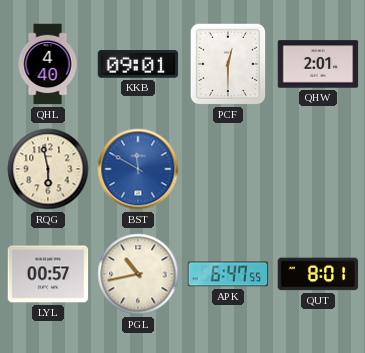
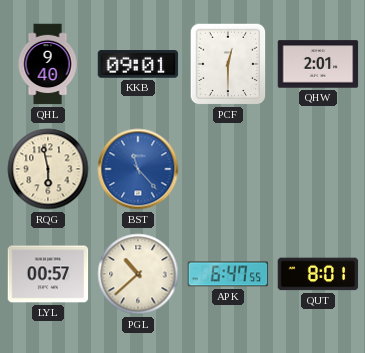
QHL: 4:40 -> 9:40
BST: 11:50 -> 11:23
PGL: 10:43 -> 10:38
